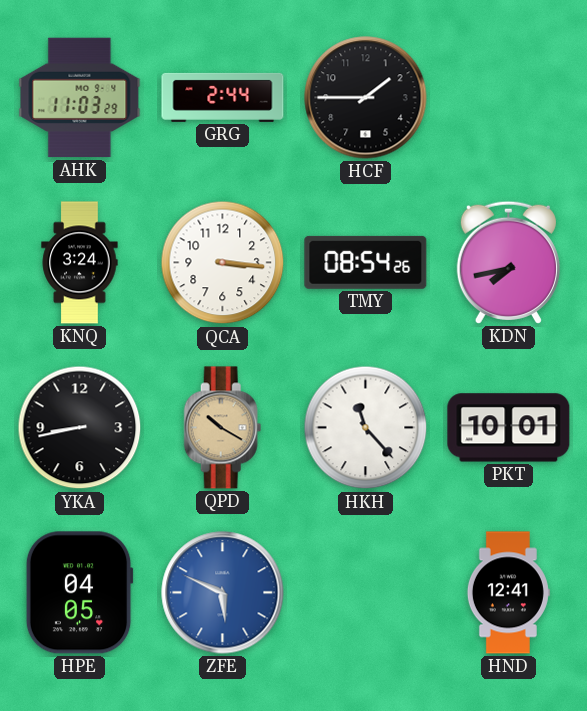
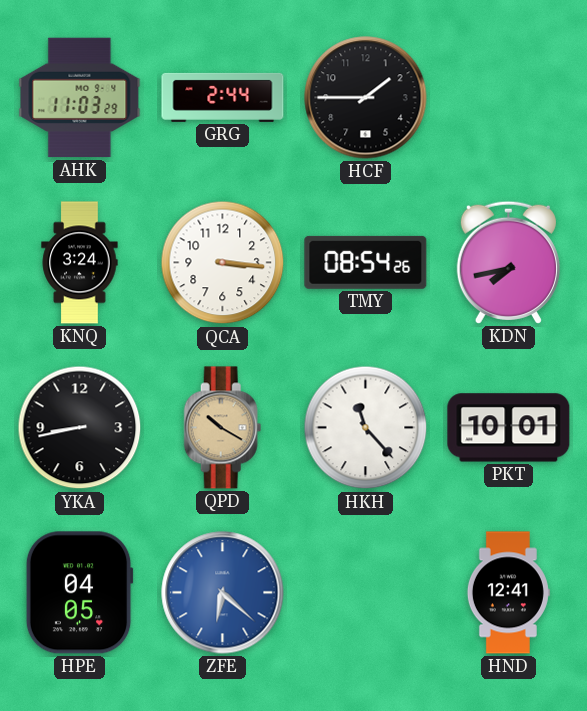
ZFE: 5:49 -> 6:22
